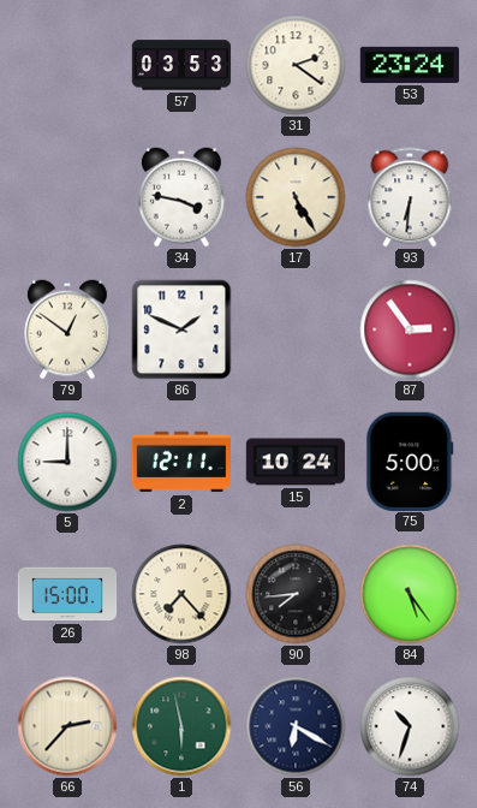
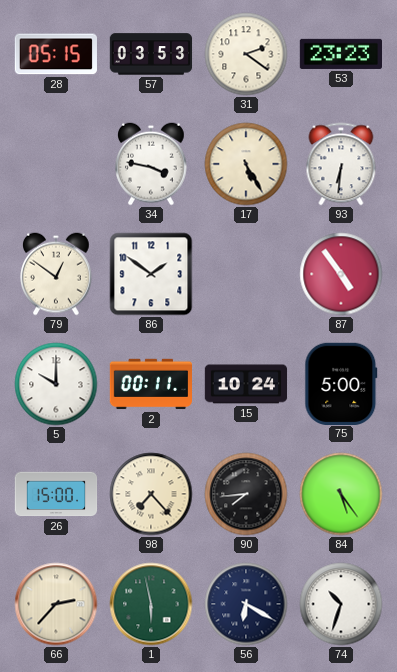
28: none -> 05:15
53: 23:24 -> 23:23
86: 1:49 -> 1:51
87: 2:54 -> 4:54
5: 9:00 -> 10:00
2: 12:11 -> 00:11
